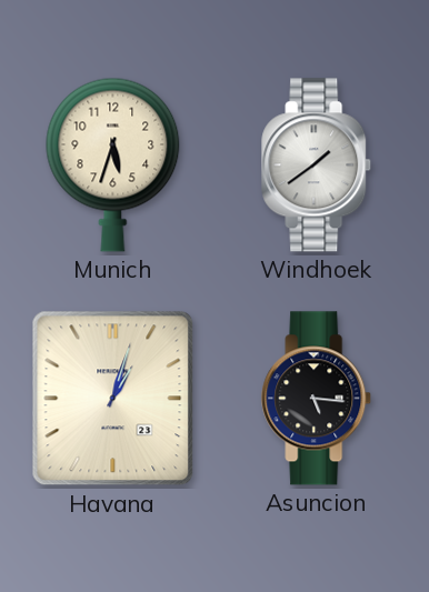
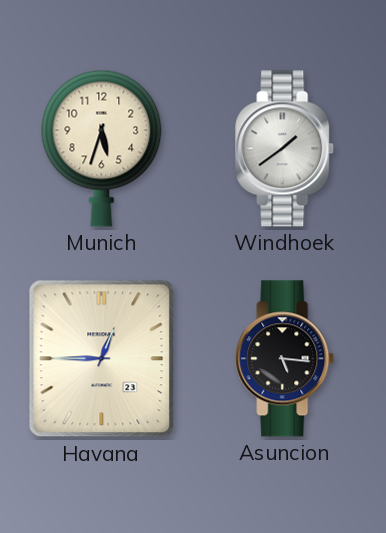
Havana: 1:03 -> 12:45
